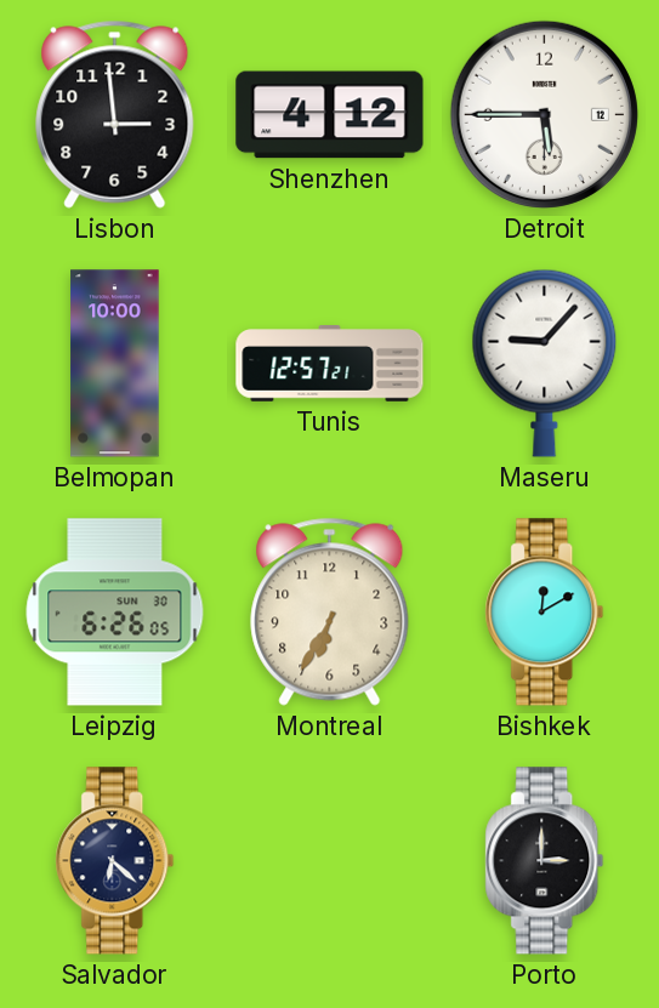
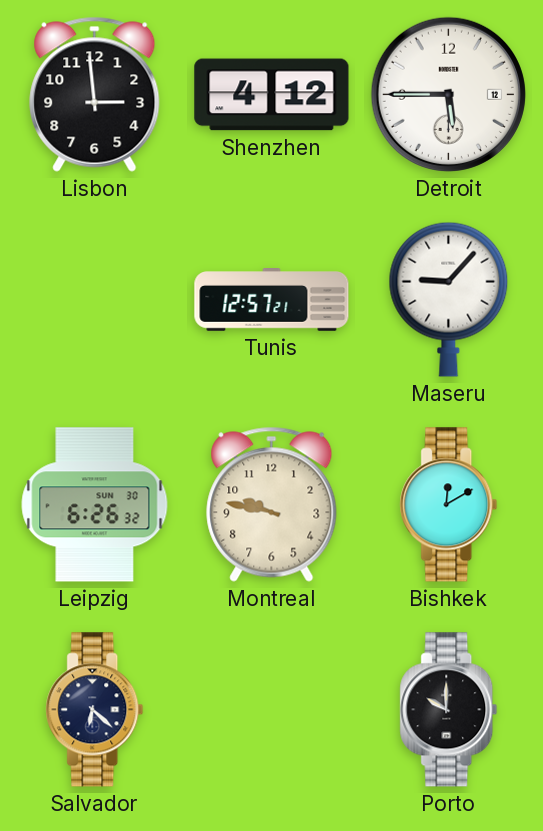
Belmopan: 10:00 -> none
Leipzig: 6:26:05 -> 6:26:32
Montreal: 6:35 -> 9:47
Porto: 3:00 -> 10:00
